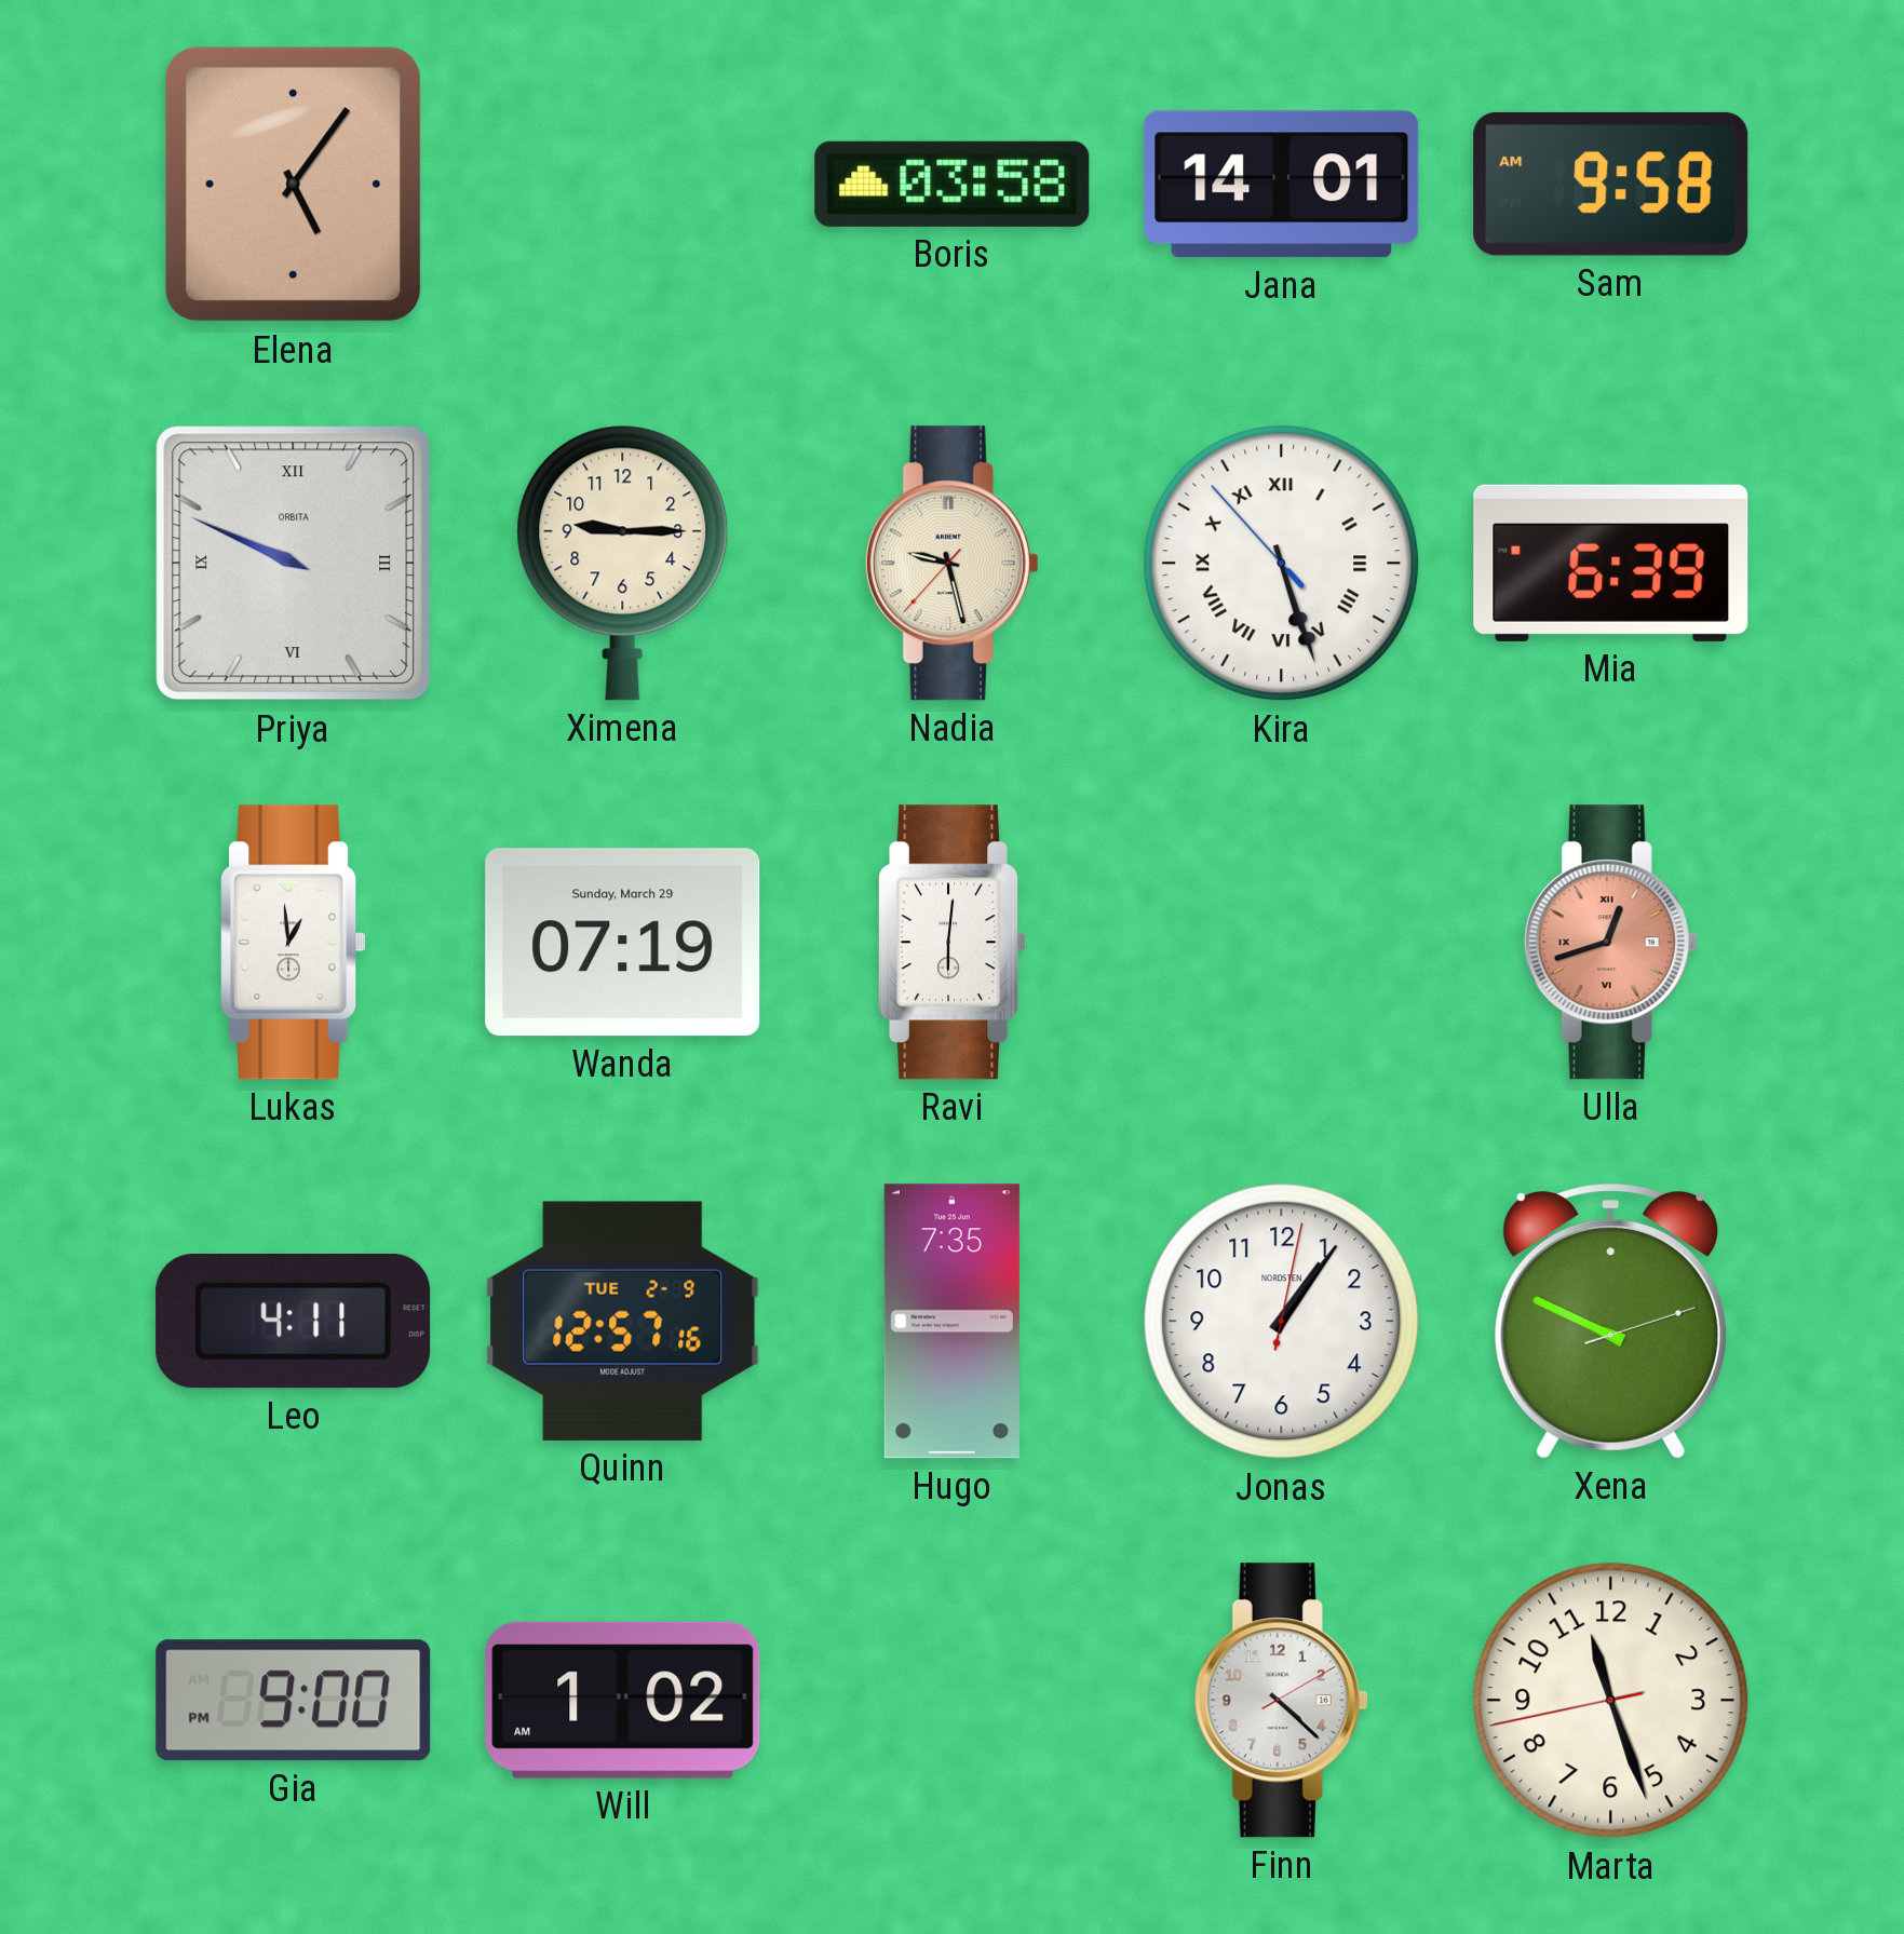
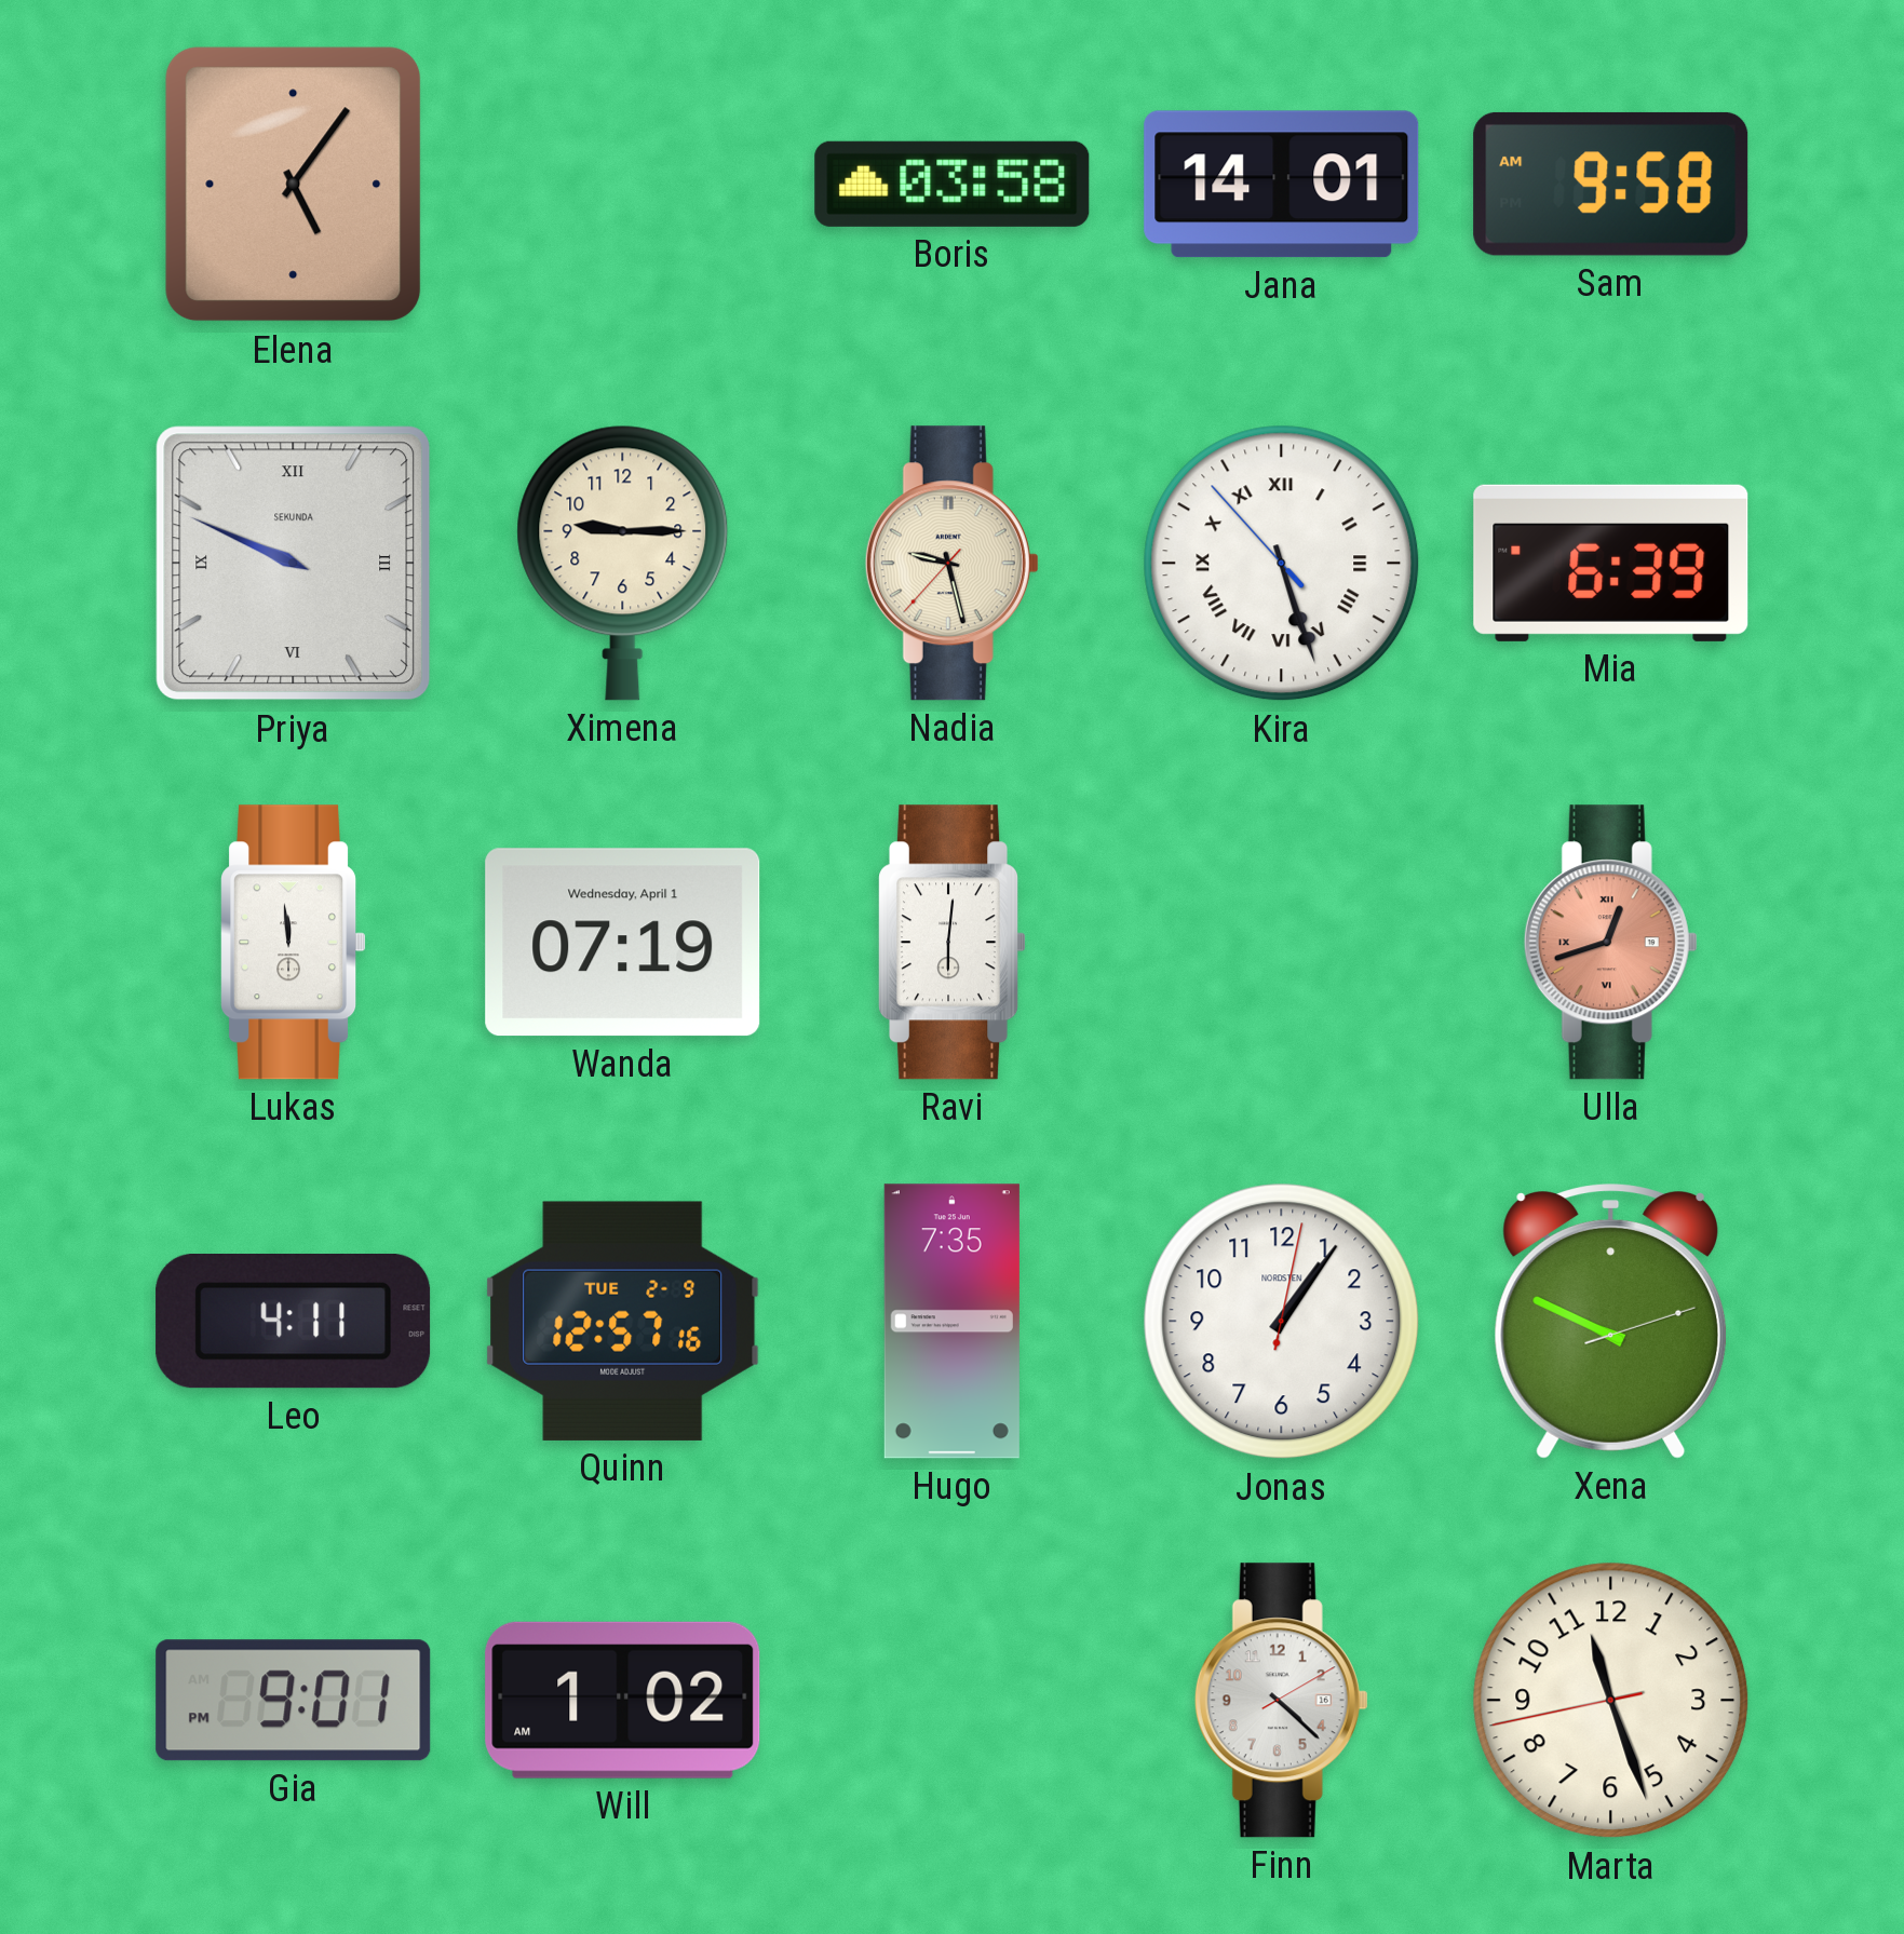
Priya brand: ORBITA -> SEKUNDA
Lukas: 12:59 -> 11:59
Wanda date: Sunday, March 29 -> Wednesday, April 1
Gia: 9:00 -> 9:01
